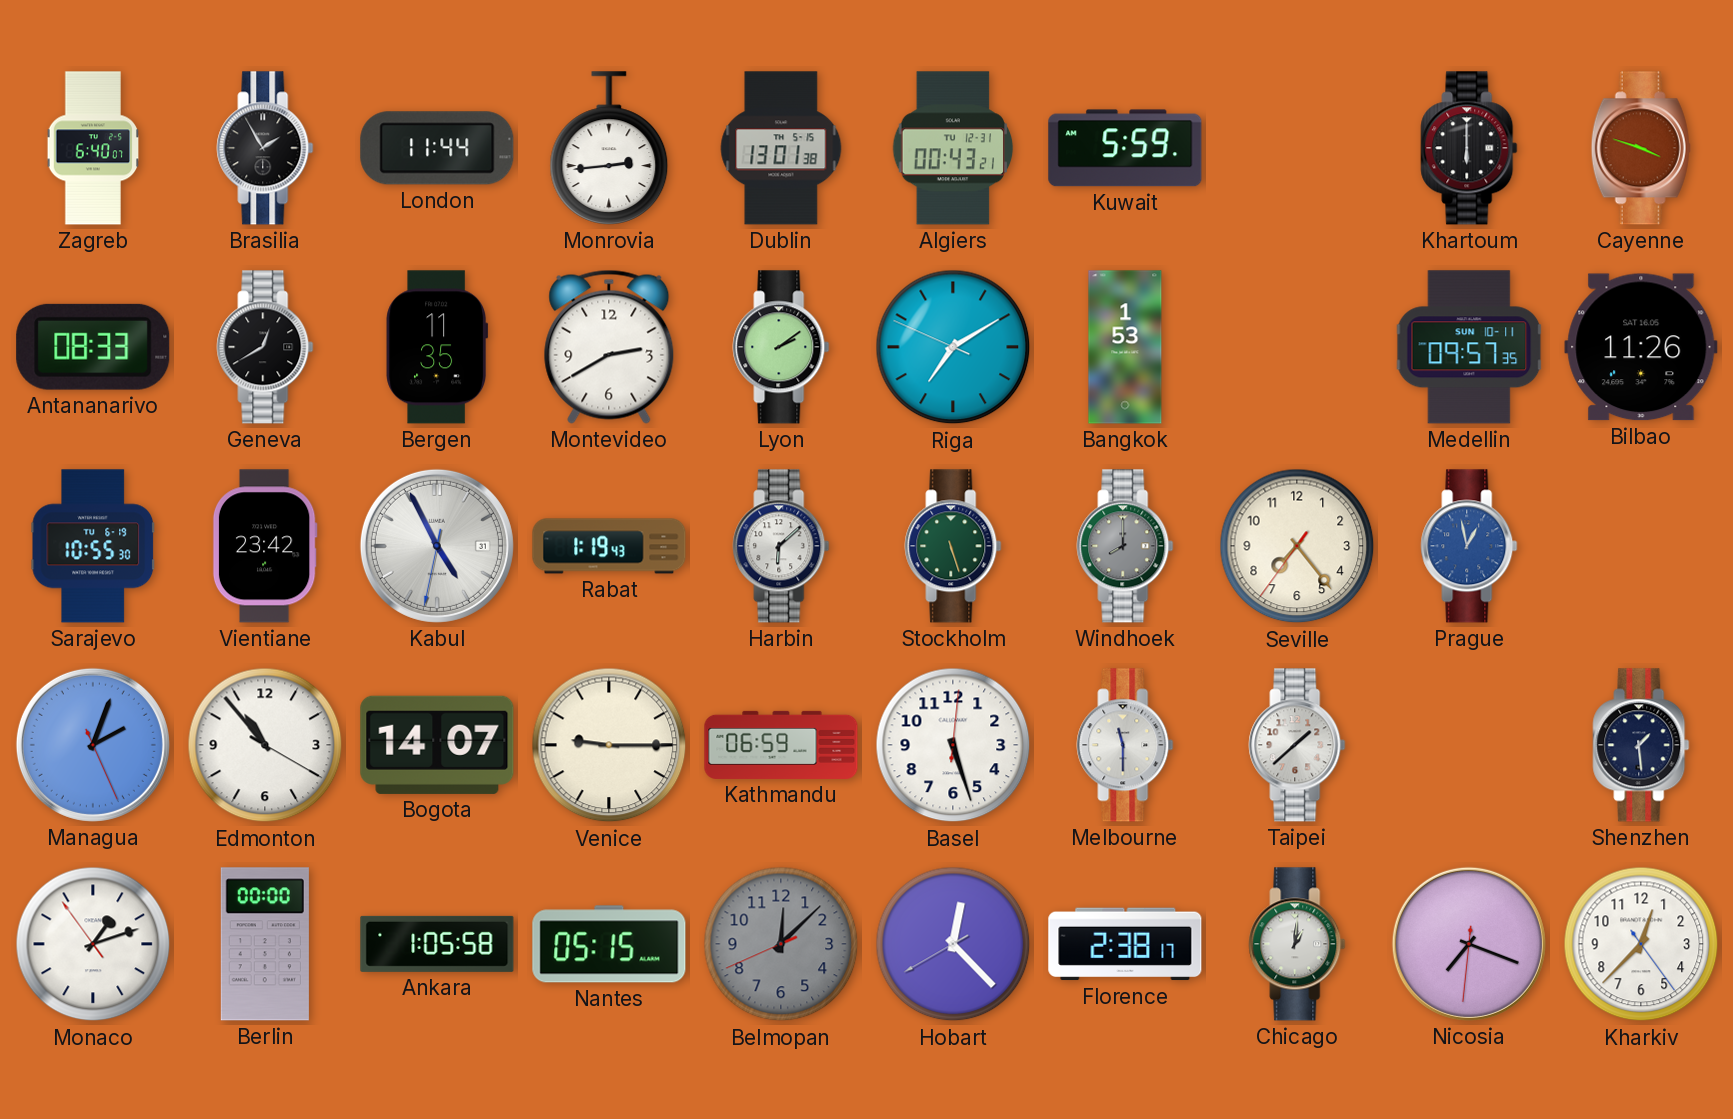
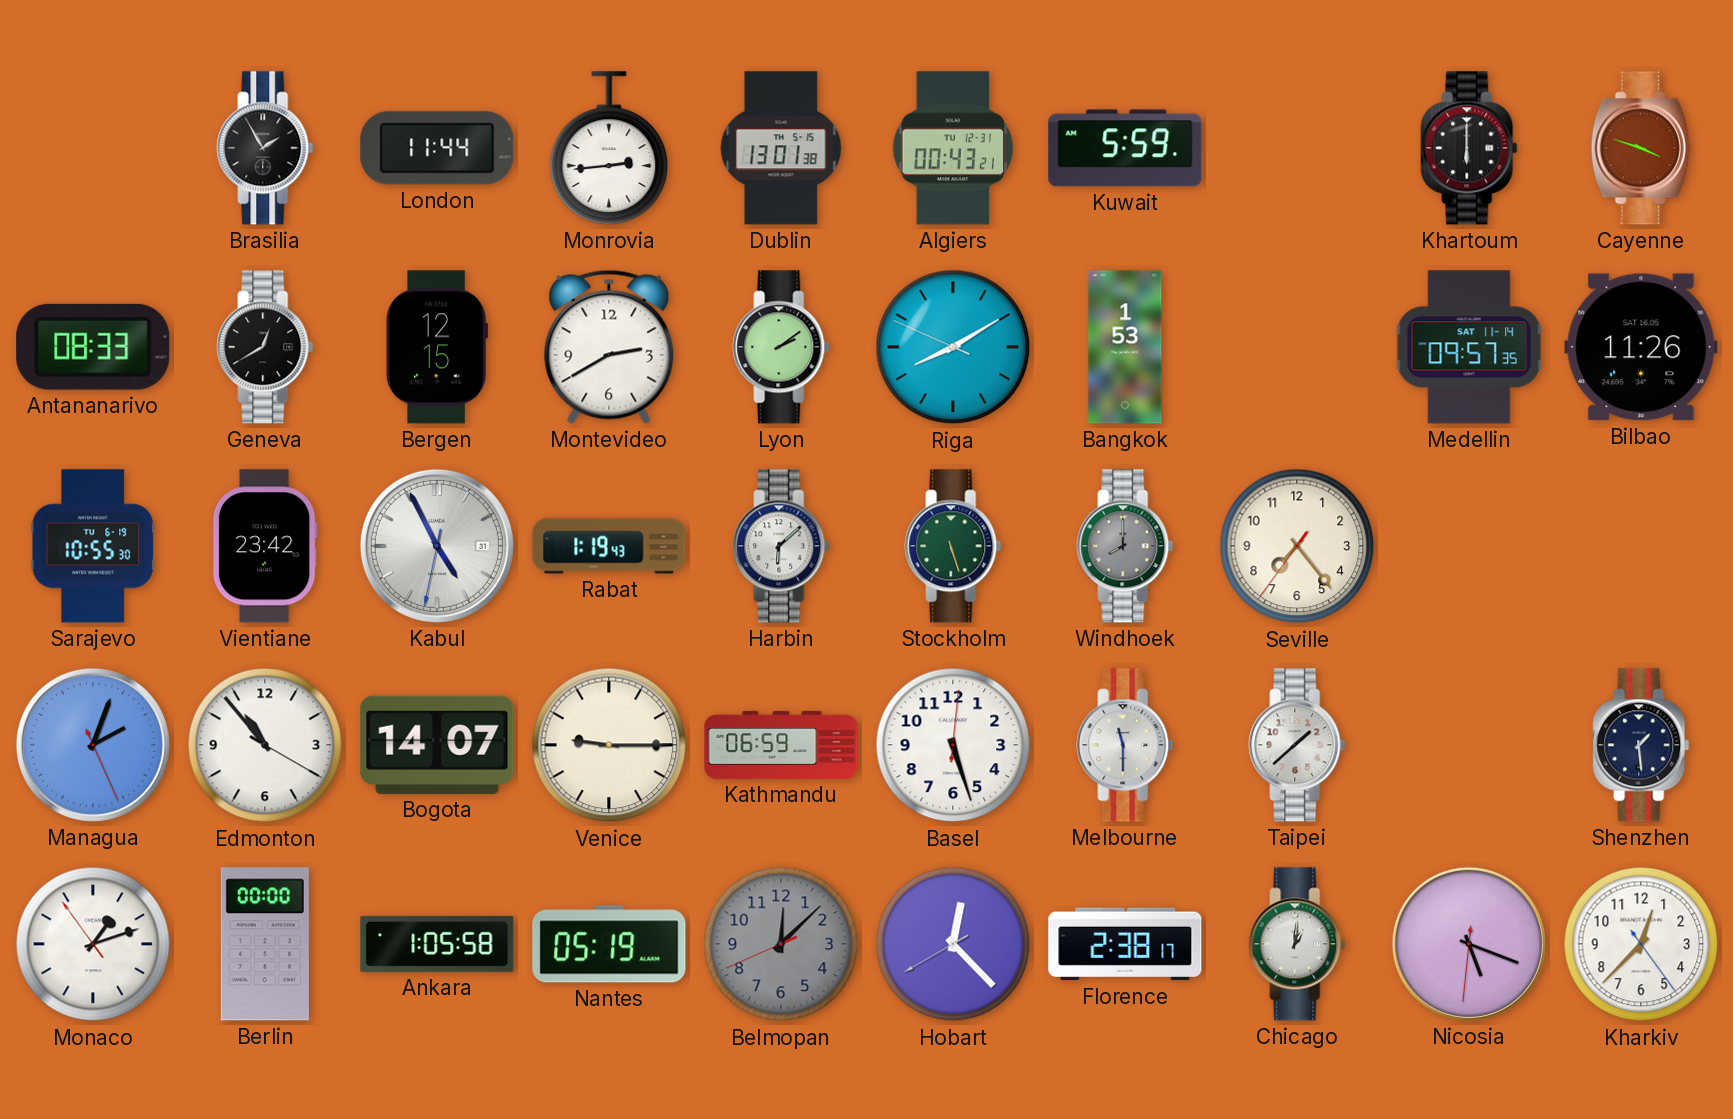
Zagreb: 6:40 -> none
Bergen: 11:35 -> 12:15
Riga: 7:09 -> 8:09
Medellin date: SUN 10-11 -> SAT 11-14
Prague: 12:58 -> none
Nantes: 05:15 -> 05:19
Nicosia: 7:18 -> 5:18
